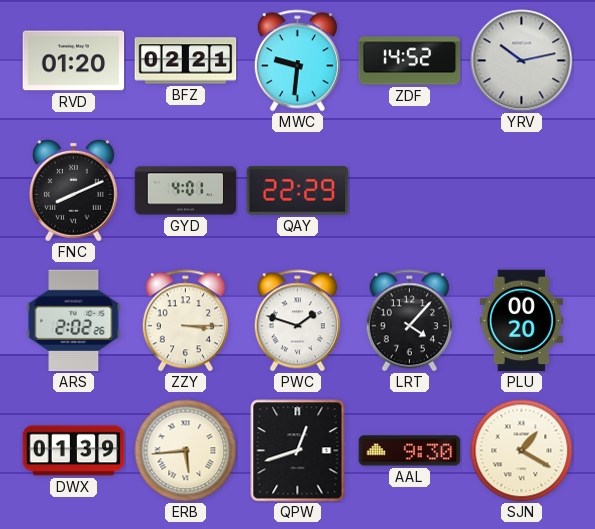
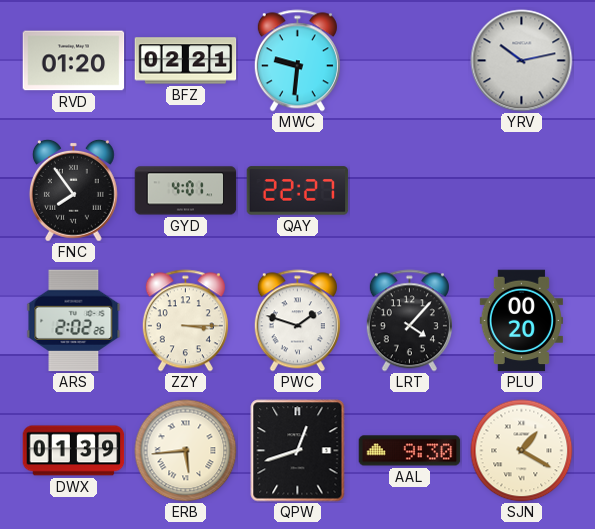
ZDF: 14:52 -> none
FNC: 8:11 -> 7:54
QAY: 22:29 -> 22:27
